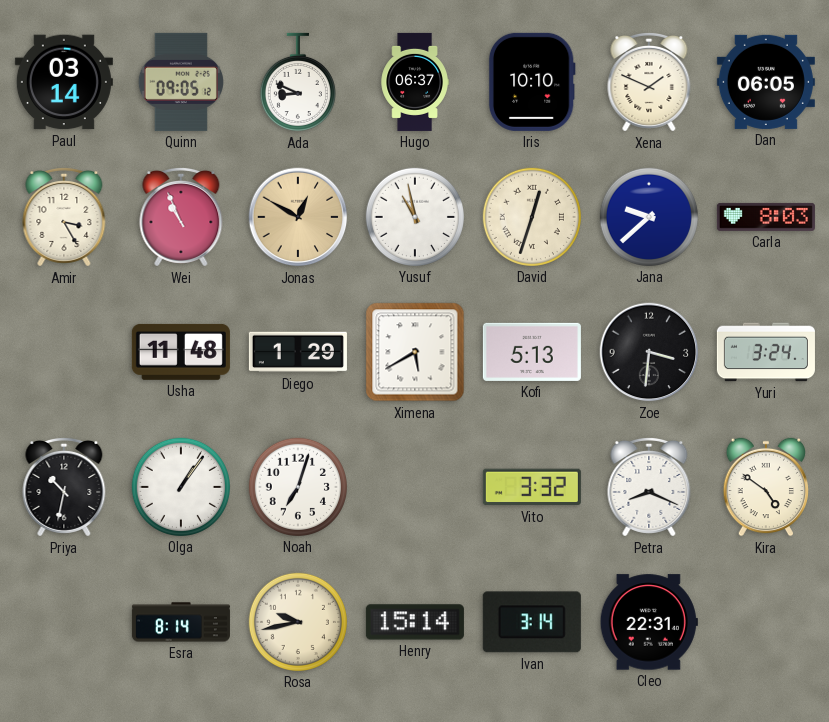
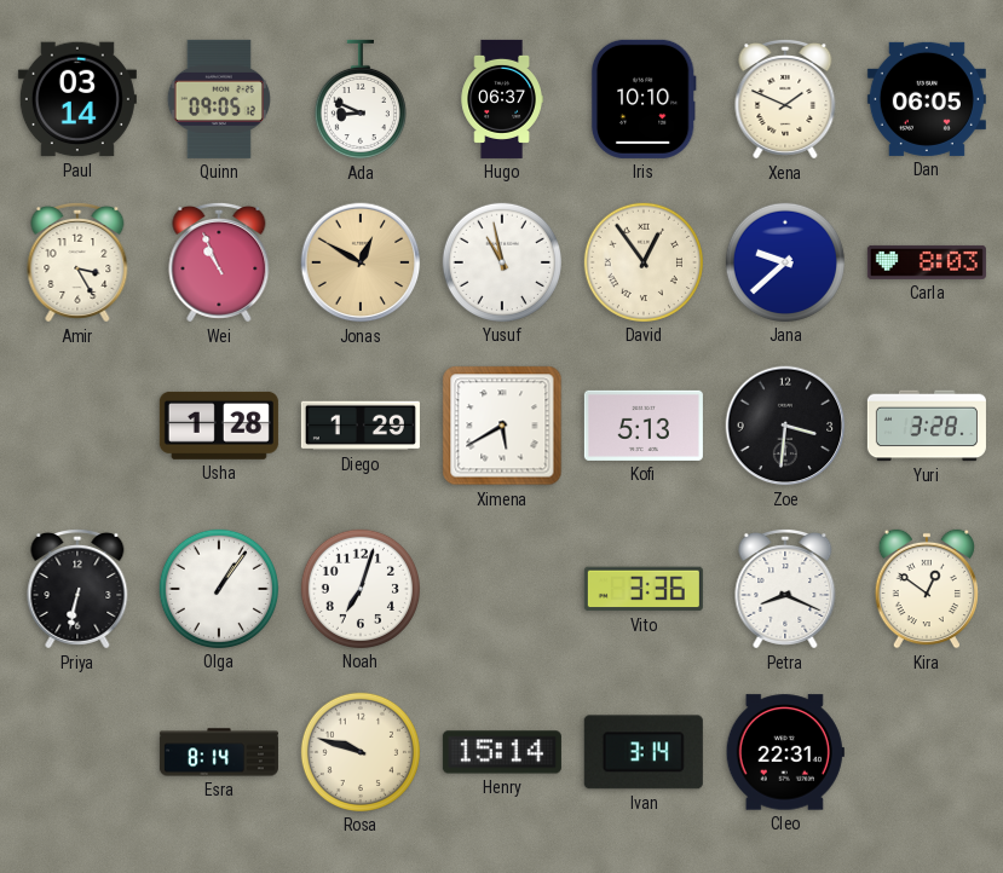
David: 12:33 -> 12:54
Usha: 11:48 -> 1:28
Yuri: 3:24 -> 3:28
Priya: 10:32 -> 6:32
Vito: 3:32 -> 3:36
Kira: 4:51 -> 12:51
Rosa: 9:43 -> 9:48
